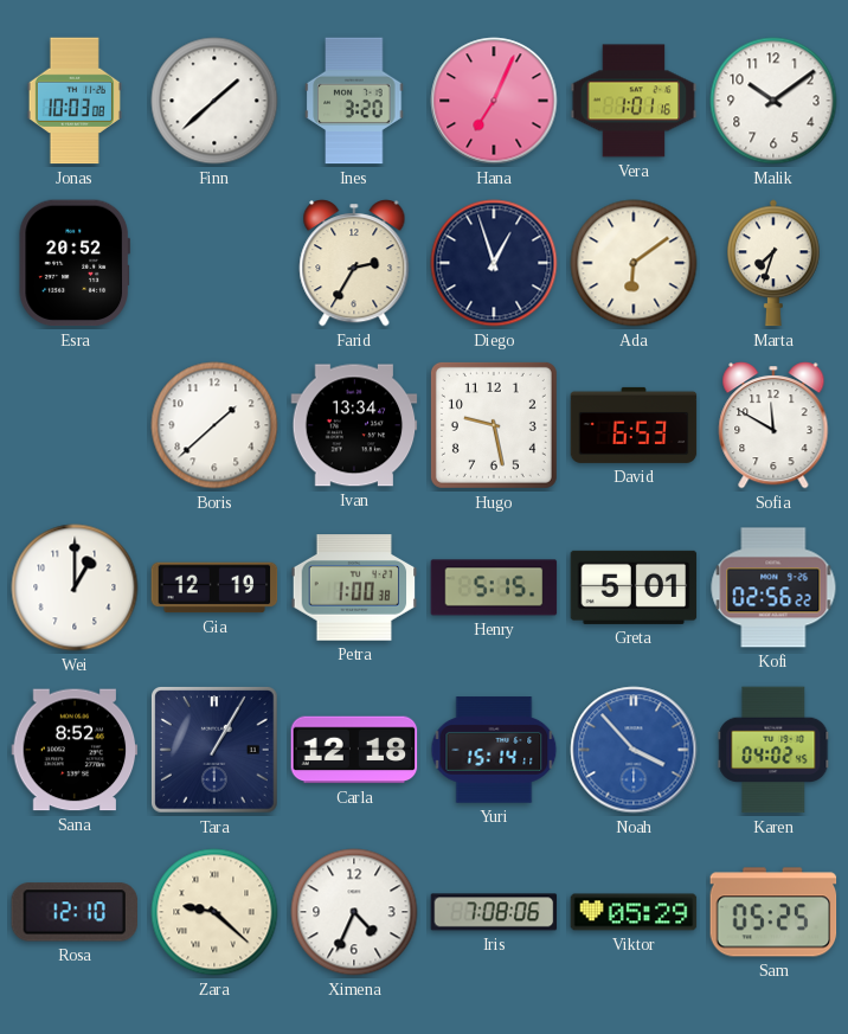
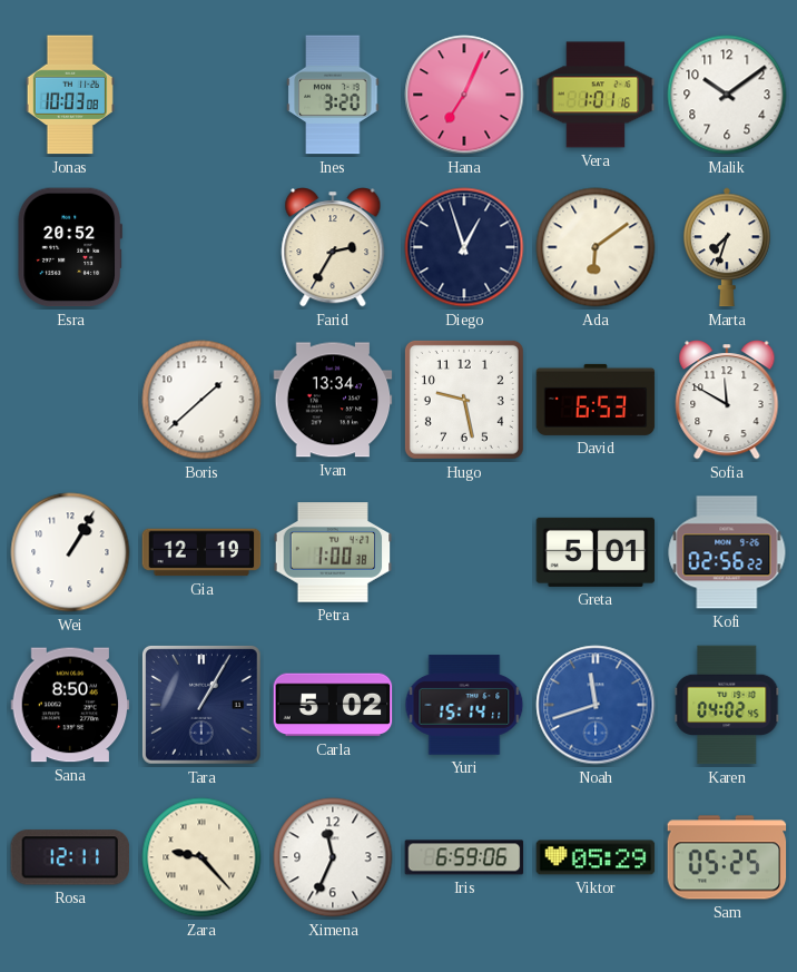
Finn: 1:38 -> none
Wei: 1:00 -> 1:05
Henry: 5:15 -> none
Sana: 8:52 -> 8:50
Carla: 12:18 -> 5:02
Noah: 3:53 -> 11:42
Rosa: 12:10 -> 12:11
Zara: 9:22 -> 9:23
Ximena: 4:34 -> 11:34
Iris: 7:08 -> 6:59
